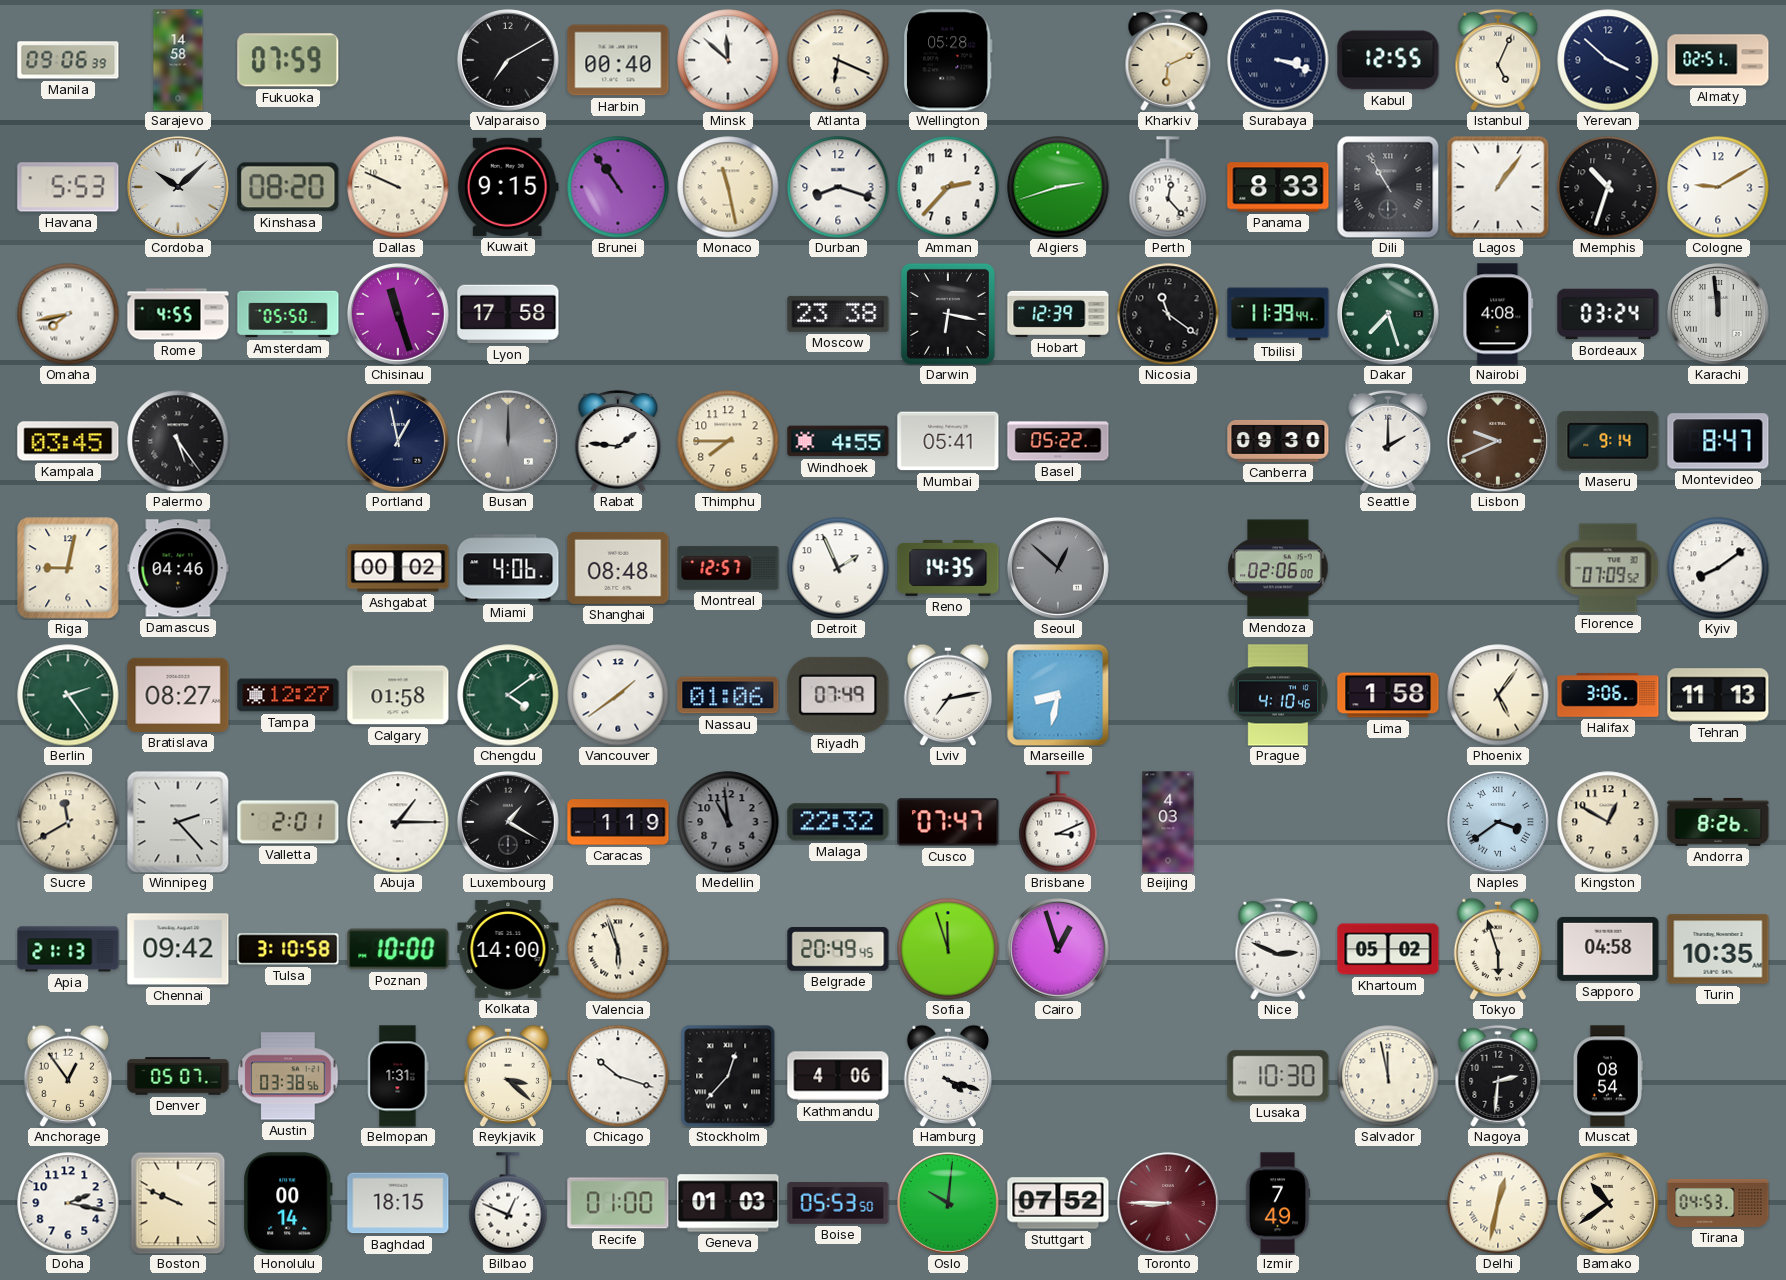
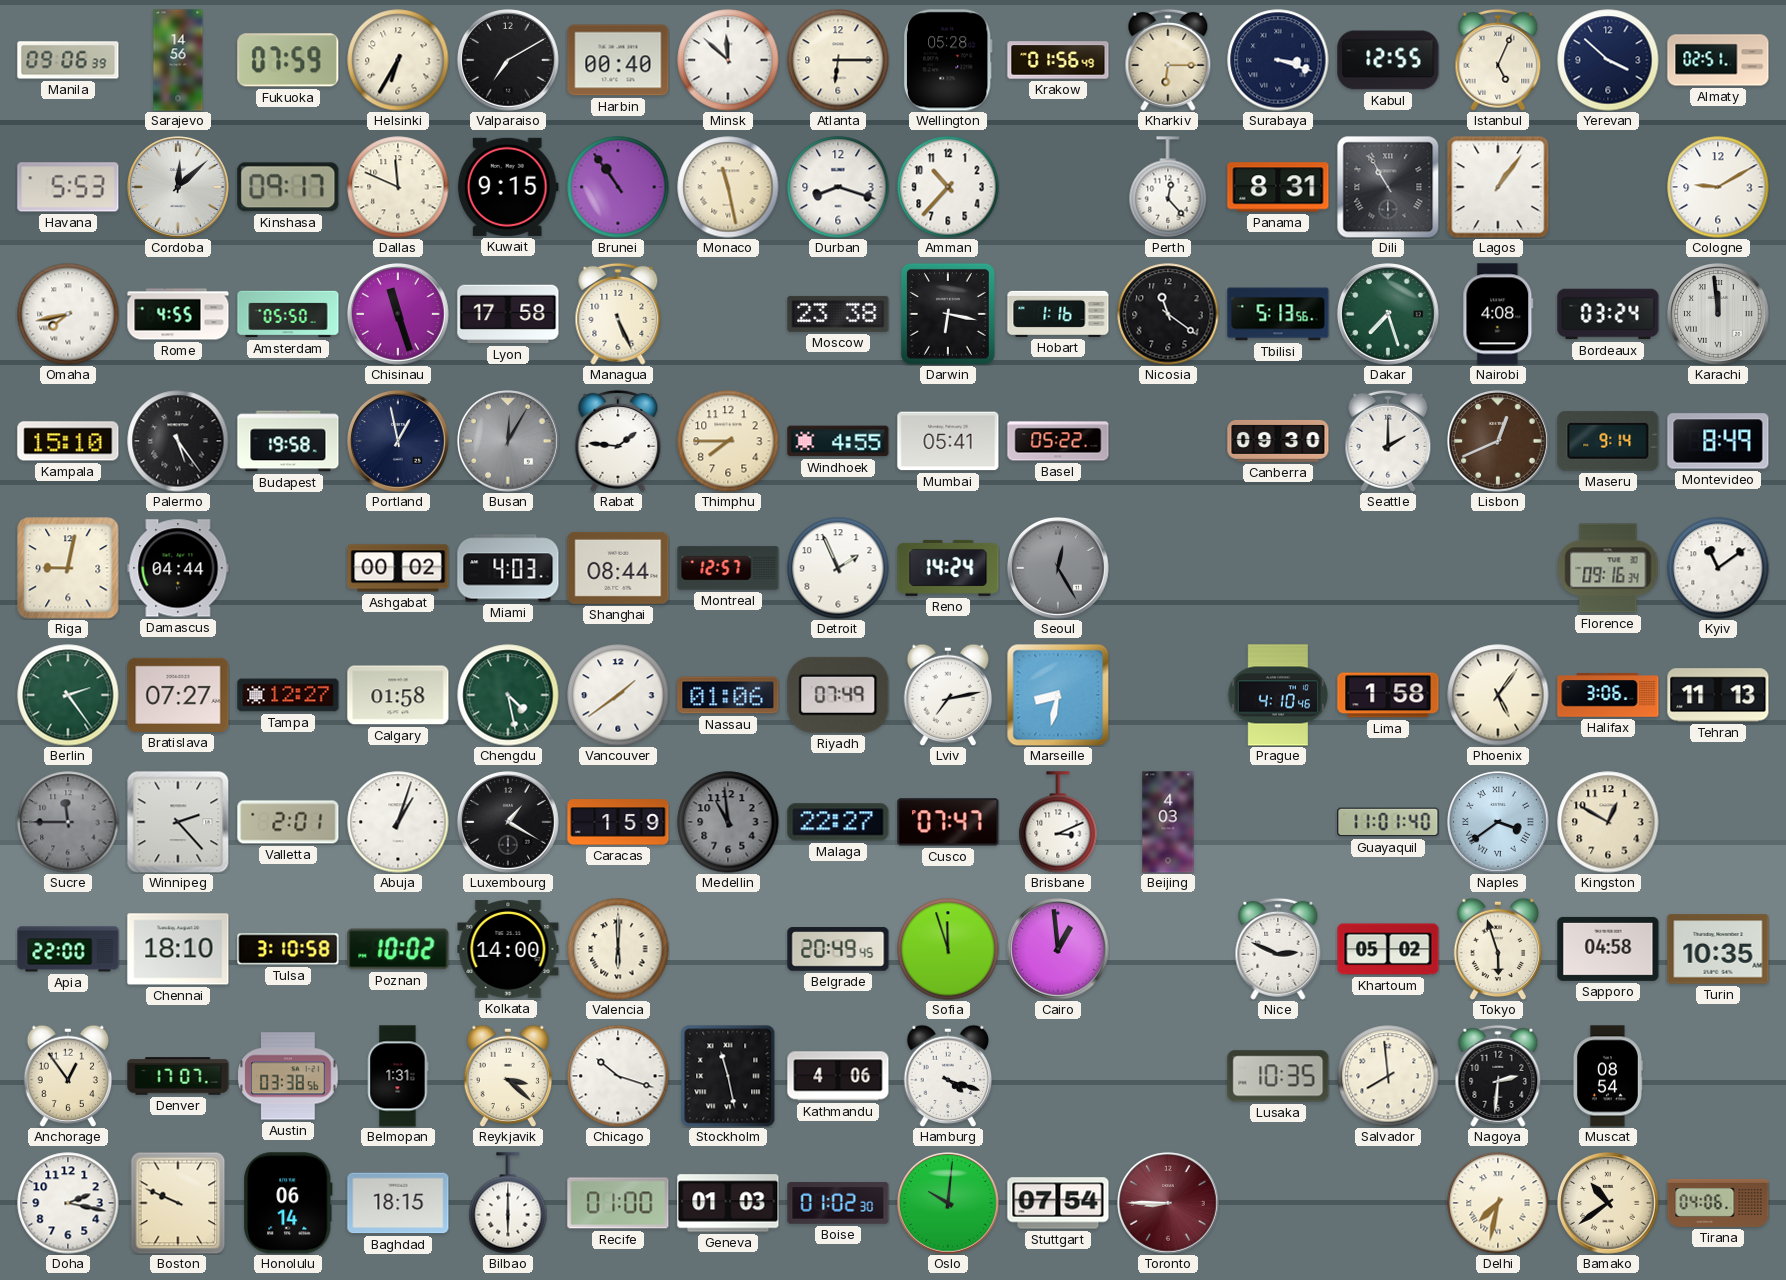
Sarajevo: 14:58 -> 14:56
Helsinki: none -> 6:35
Atlanta: 6:19 -> 6:15
Krakow: none -> 01:56
Kharkiv: 6:11 -> 6:15
Cordoba: 10:08 -> 12:08
Kinshasa: 08:20 -> 09:17
Dallas: 9:49 -> 11:49
Amman: 2:37 -> 10:37
Algiers: 2:42 -> none
Panama: 8:33 -> 8:31
Memphis: 10:33 -> none
Managua: none -> 5:26
Hobart: 12:39 -> 1:16
Tbilisi: 11:39 -> 5:13
Kampala: 03:45 -> 15:10
Budapest: none -> 19:58
Busan: 12:00 -> 12:05
Lisbon: 9:41 -> 12:41
Montevideo: 8:47 -> 8:49
Damascus: 04:46 -> 04:44
Miami: 4:06 -> 4:03
Shanghai: 08:48 -> 08:44
Reno: 14:35 -> 14:24
Seoul: 12:52 -> 12:25
Mendoza: 02:06 -> none
Florence: 07:09 -> 09:16
Kyiv: 8:09 -> 11:09
Bratislava: 08:27 -> 07:27
Chengdu: 4:09 -> 4:28
Sucre: 11:40 -> 11:45
Sucre dial: cream -> grey
Abuja: 1:15 -> 1:03
Caracas: 1:19 -> 1:59
Malaga: 22:32 -> 22:27
Guayaquil: none -> 11:01
Andorra: 8:26 -> none
Apia: 21:13 -> 22:00
Chennai: 09:42 -> 18:10
Poznan: 10:00 -> 10:02
Valencia: 5:57 -> 6:00
Cairo: 12:57 -> 12:59
Denver: 05:07 -> 17:07
Stockholm: 12:37 -> 11:28
Lusaka: 10:30 -> 10:35
Salvador: 11:58 -> 7:59
Honolulu: 00:14 -> 06:14
Bilbao: 12:49 -> 6:00
Boise: 05:53 -> 01:02
Stuttgart: 07:52 -> 07:54
Izmir: 7:49 -> none
Delhi: 12:32 -> 7:32
Tirana: 04:53 -> 04:06
